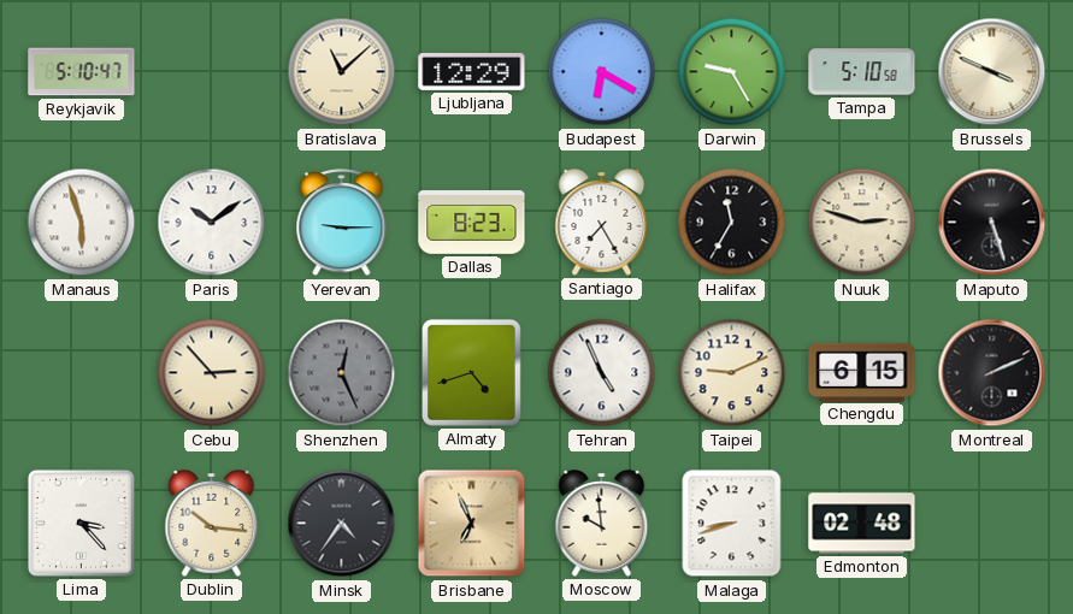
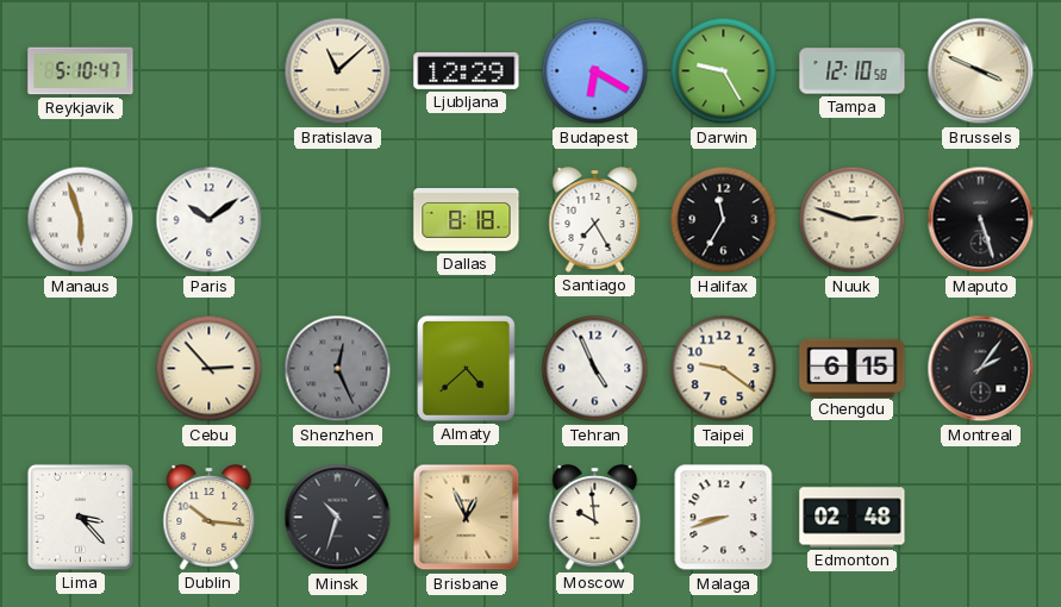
Tampa: 5:10 -> 12:10
Yerevan: 9:15 -> none
Dallas: 8:23 -> 8:18
Almaty: 4:42 -> 4:38
Taipei: 9:11 -> 9:21
Montreal: 2:11 -> 2:06
Minsk: 4:36 -> 10:33
Brisbane: 6:56 -> 12:56
